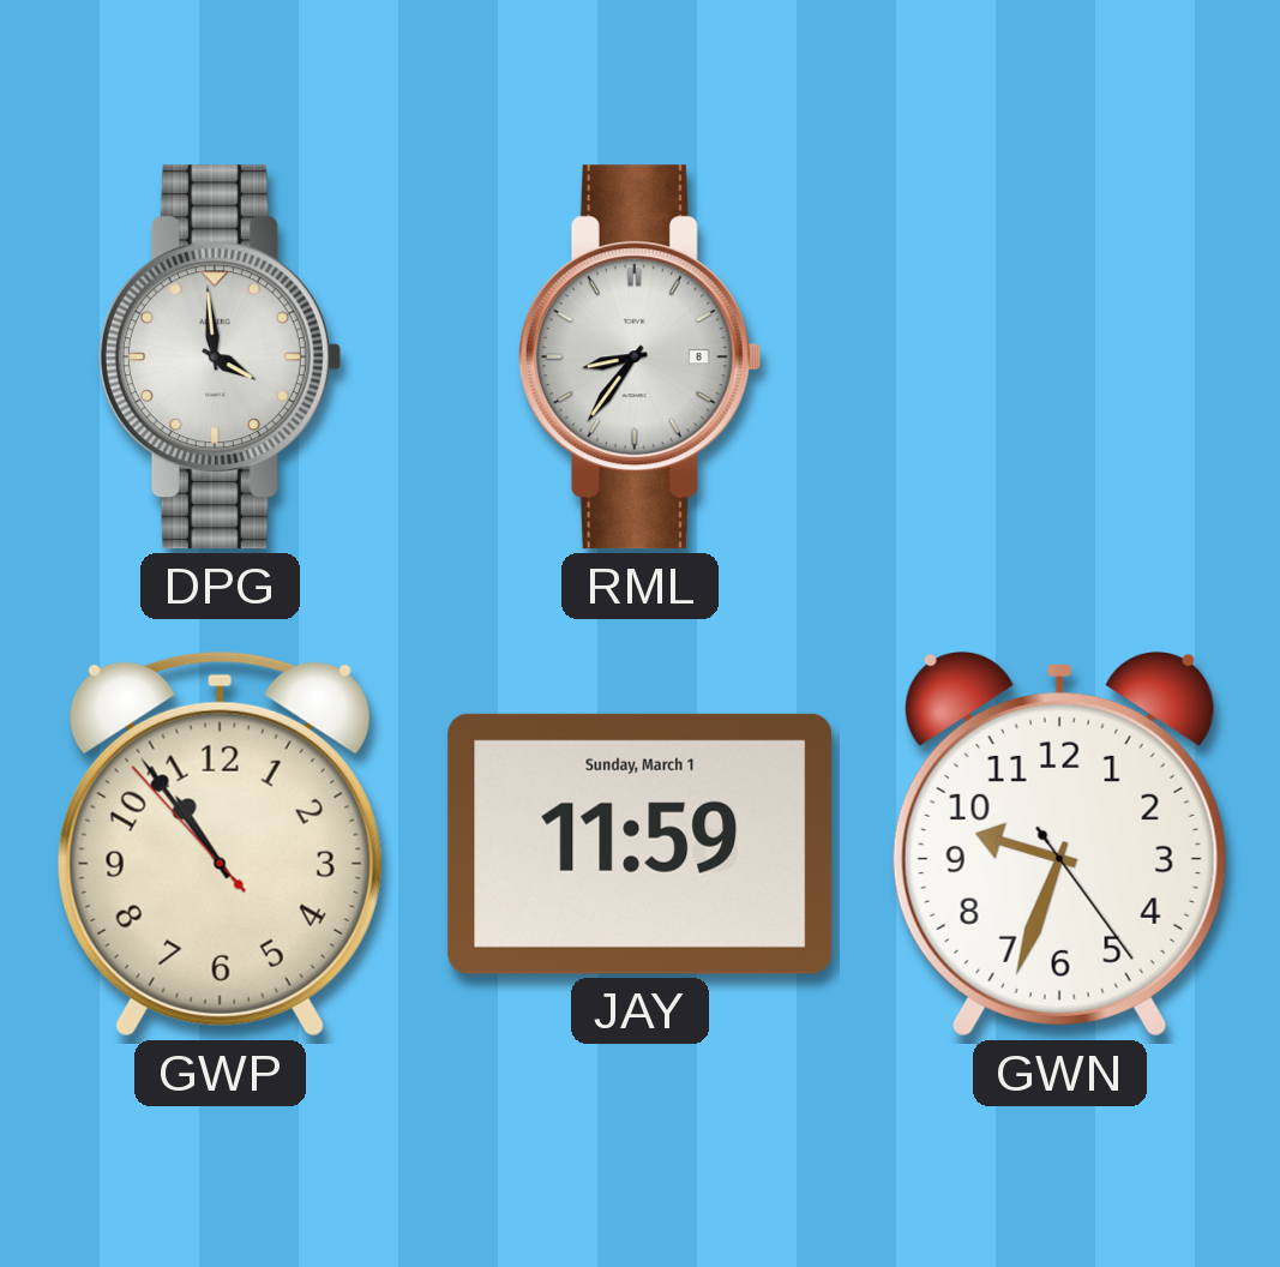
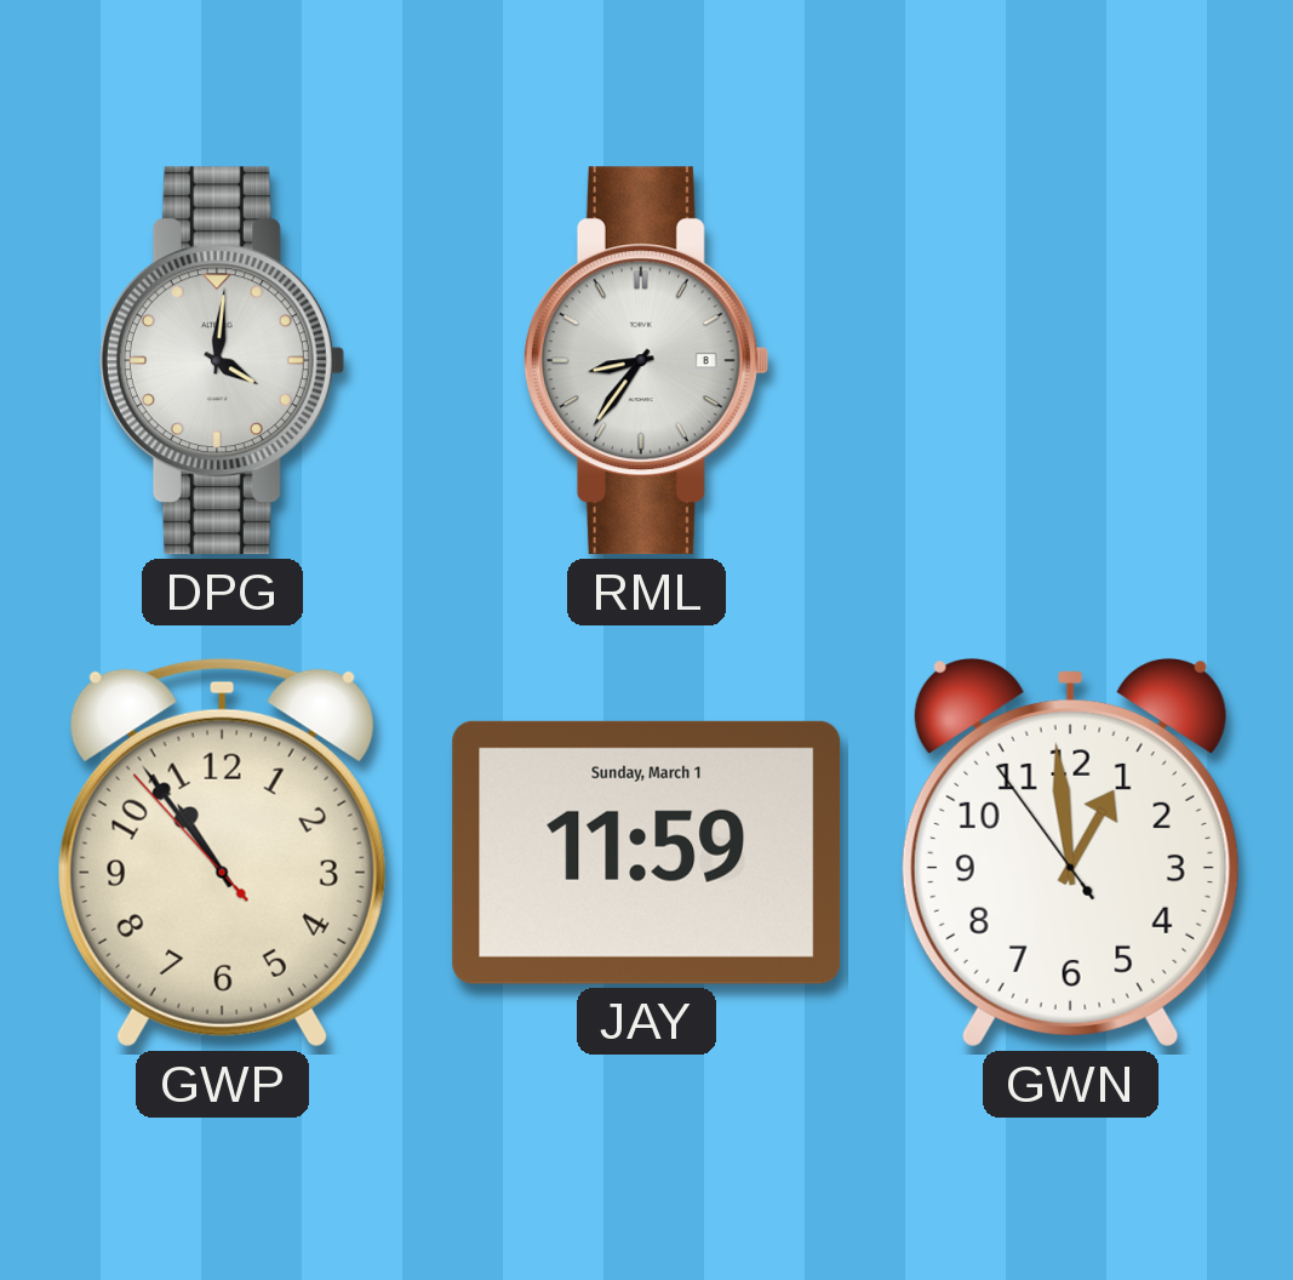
DPG: 3:59 -> 4:01
GWN: 9:33 -> 12:58
